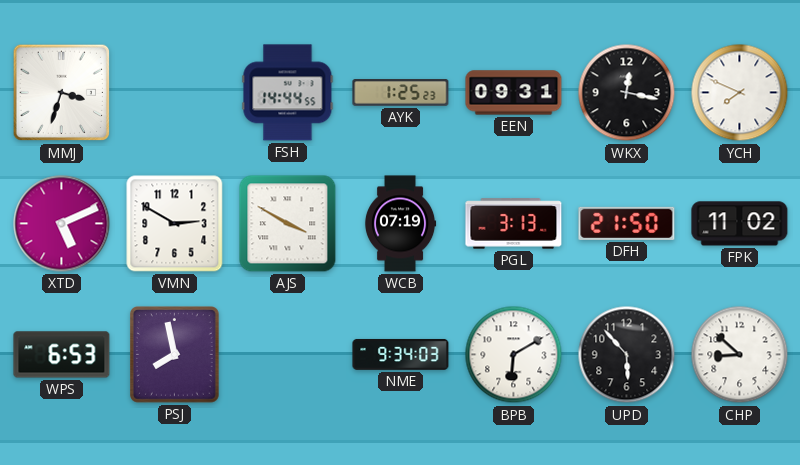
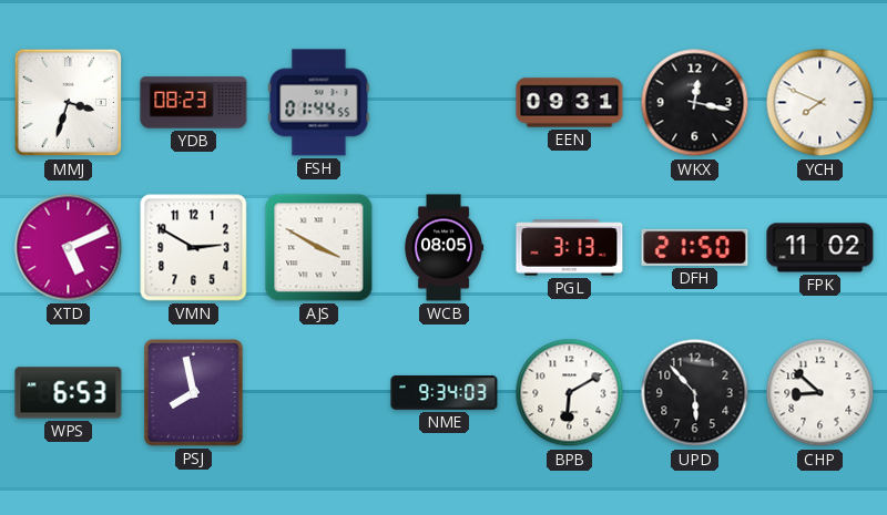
YDB: none -> 08:23
FSH: 14:44 -> 01:44
AYK: 1:25 -> none
WCB: 07:19 -> 08:05
